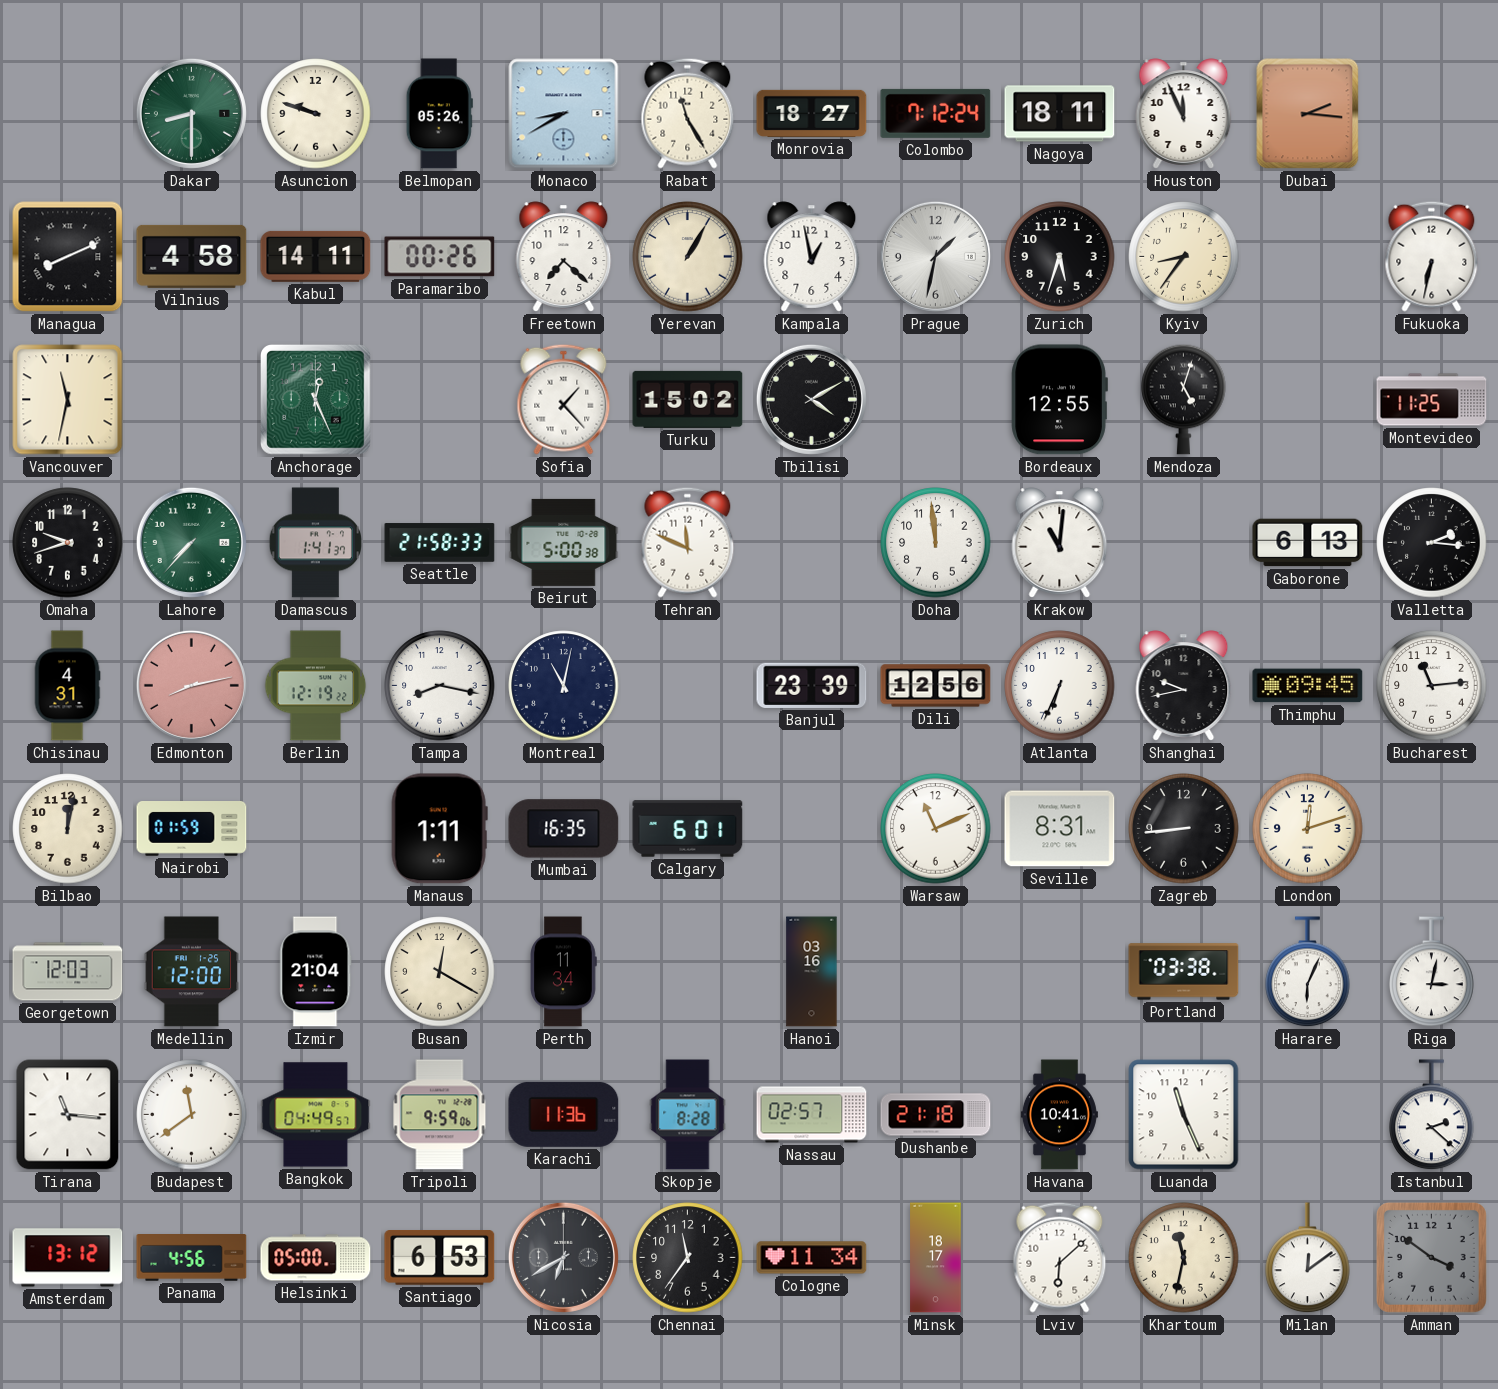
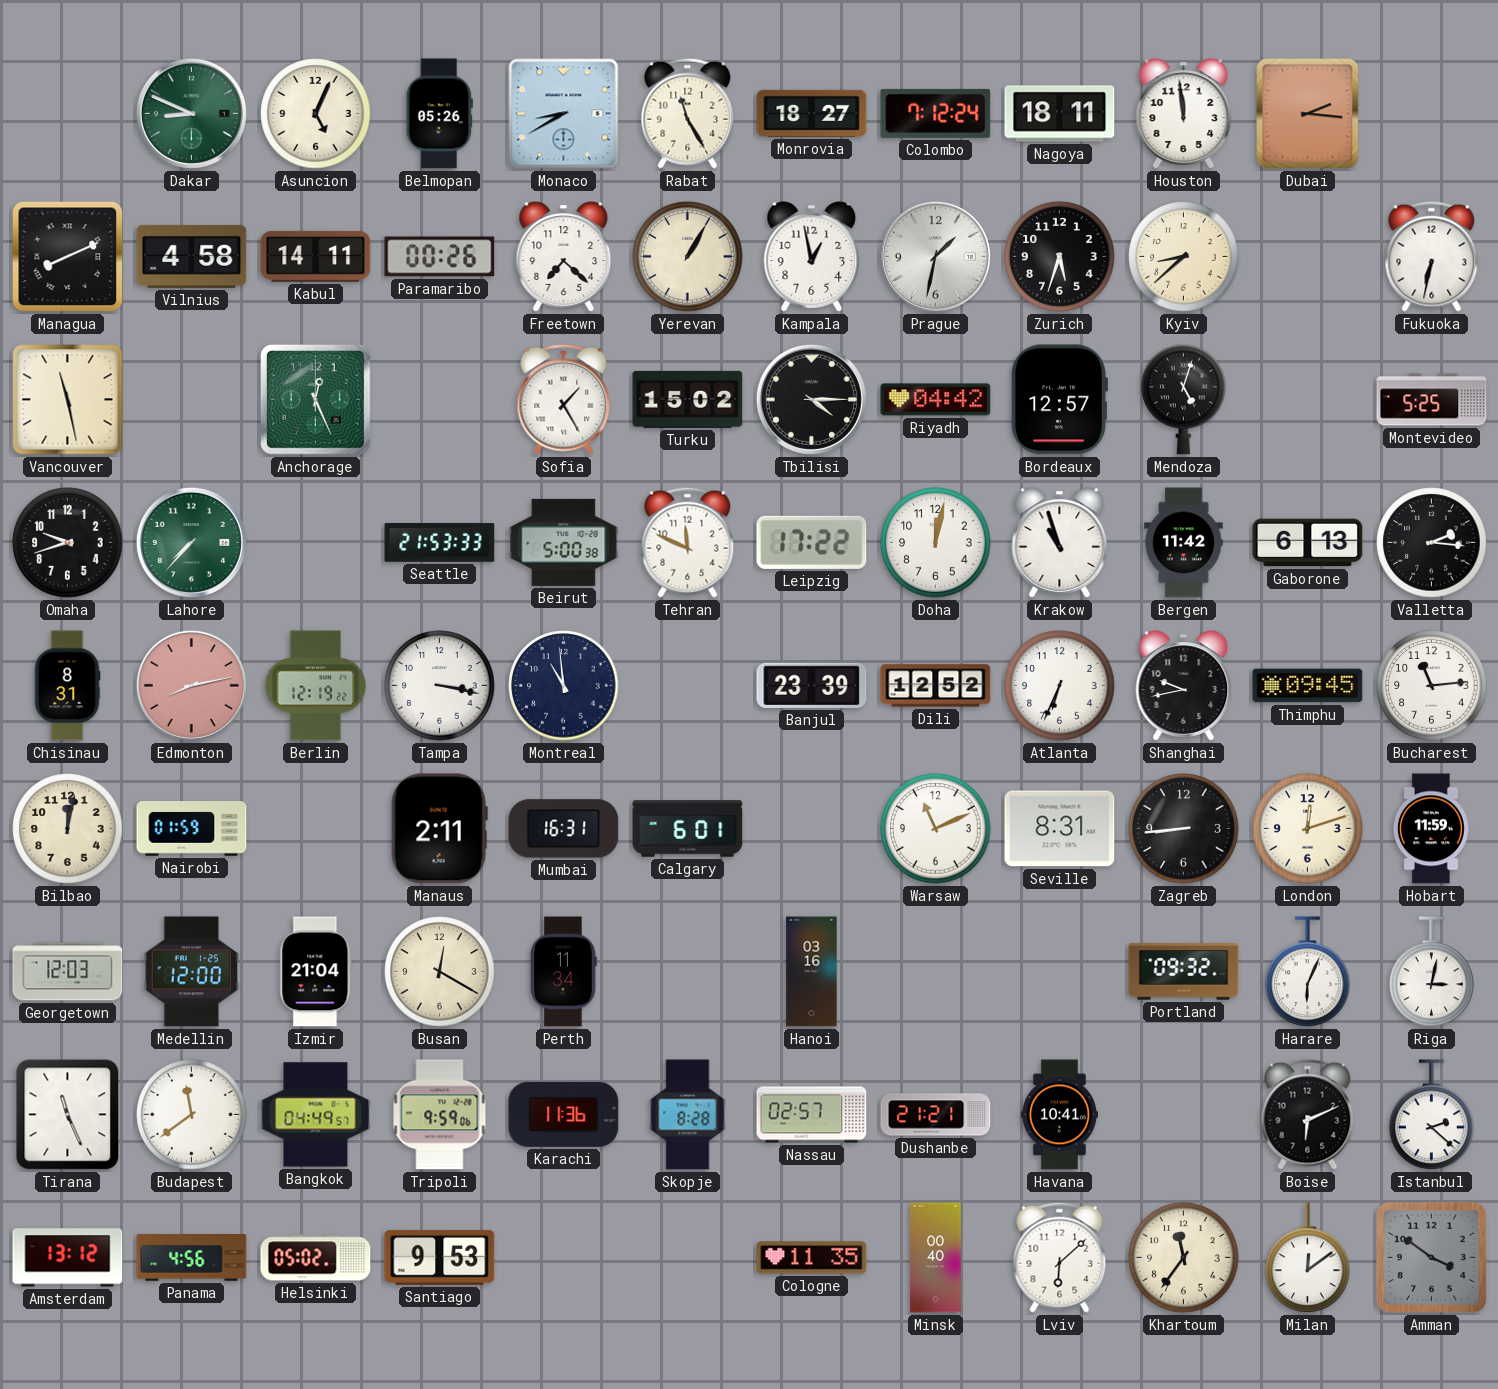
Dakar: 8:30 -> 8:49
Asuncion: 9:48 -> 5:04
Houston: 11:56 -> 11:59
Kyiv: 8:36 -> 8:38
Vancouver: 11:32 -> 11:28
Sofia: 1:23 -> 1:25
Tbilisi: 4:10 -> 4:15
Riyadh: none -> 04:42
Bordeaux: 12:55 -> 12:57
Montevideo: 11:25 -> 5:25
Damascus: 1:41 -> none
Seattle: 21:58 -> 21:53
Leipzig: none -> 17:22
Doha: 11:59 -> 12:02
Krakow: 11:01 -> 10:57
Bergen: none -> 11:42
Chisinau: 4:31 -> 8:31
Tampa: 8:17 -> 3:17
Montreal: 11:02 -> 10:59
Dili: 12:56 -> 12:52
Manaus: 1:11 -> 2:11
Mumbai: 16:35 -> 16:31
Hobart: none -> 11:59
Portland: 03:38 -> 09:32
Tirana: 11:16 -> 11:26
Dushanbe: 21:18 -> 21:21
Luanda: 11:26 -> none
Boise: none -> 6:11
Helsinki: 05:00 -> 05:02
Santiago: 6:53 -> 9:53
Nicosia: 6:40 -> none
Chennai: 11:36 -> none
Cologne: 11:34 -> 11:35
Minsk: 18:17 -> 00:40
Khartoum: 11:32 -> 11:36
